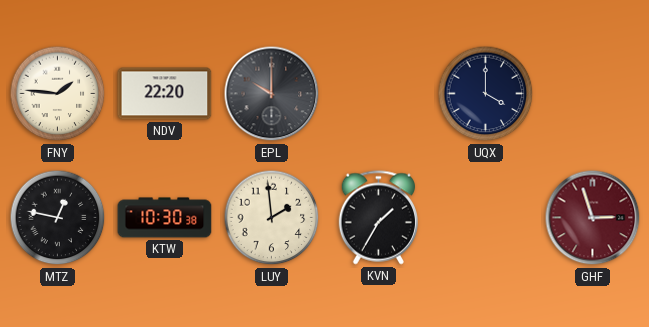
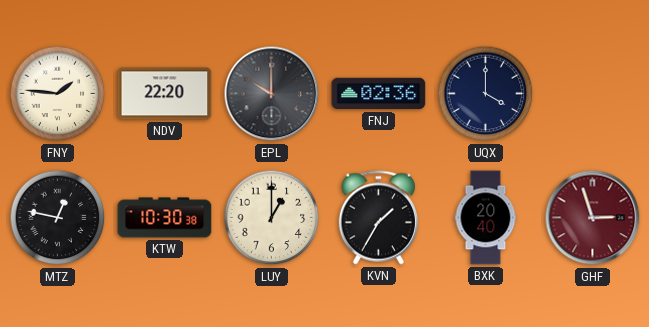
FNJ: none -> 02:36
LUY: 1:59 -> 1:00
BXK: none -> 20:40
